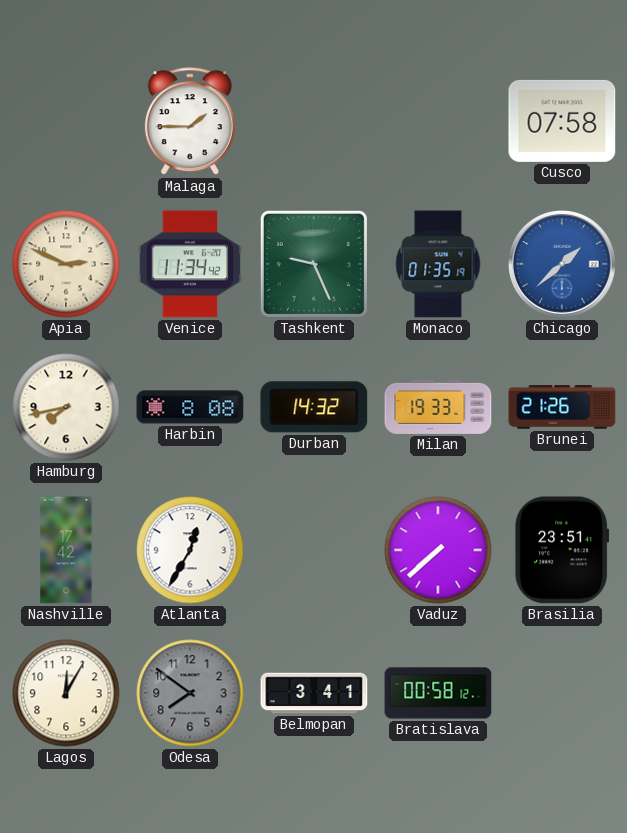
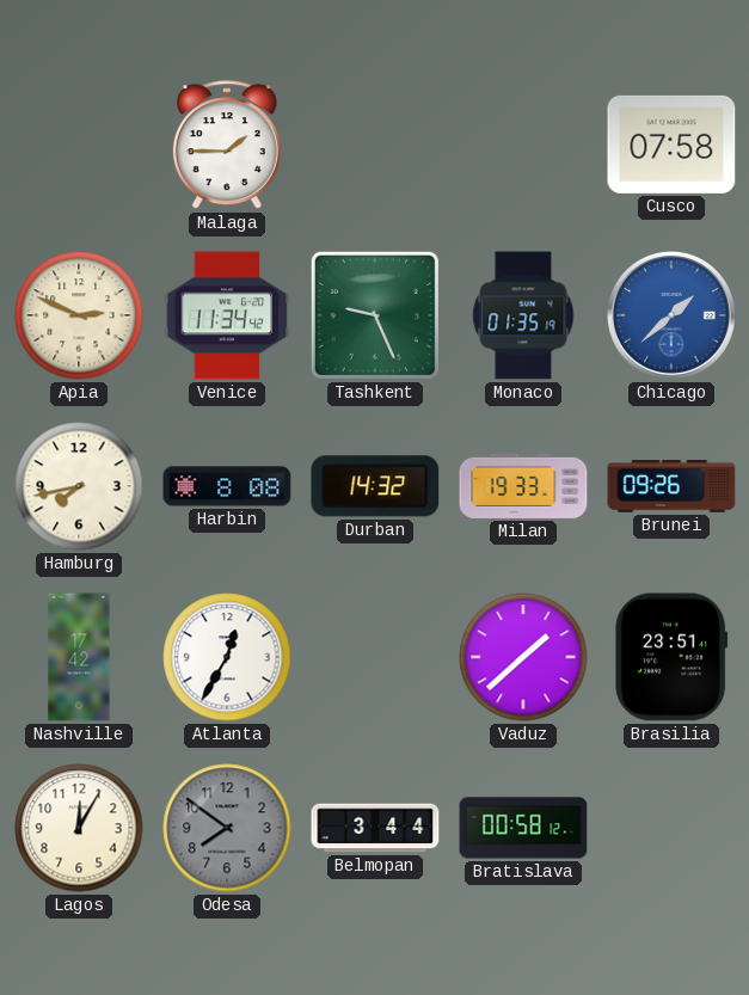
Brunei: 21:26 -> 09:26
Vaduz: 7:38 -> 1:38
Belmopan: 3:41 -> 3:44
